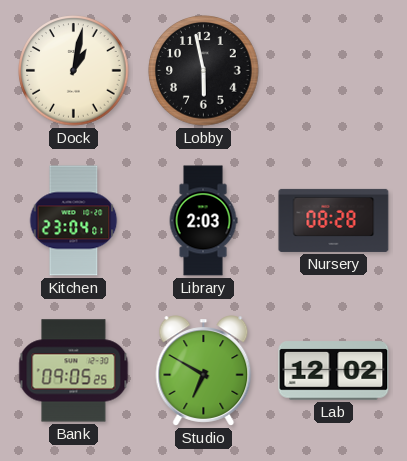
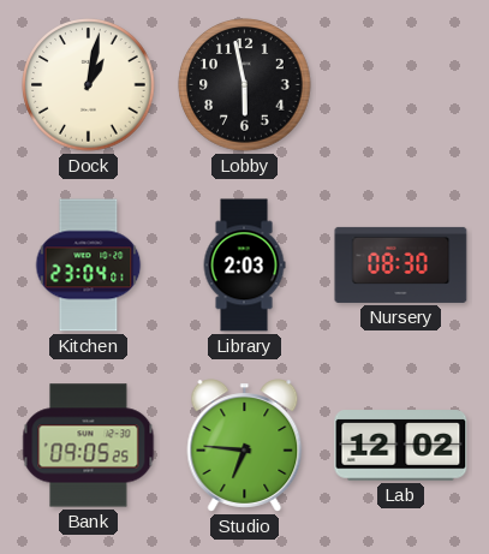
Nursery: 08:28 -> 08:30
Studio: 6:50 -> 6:46
